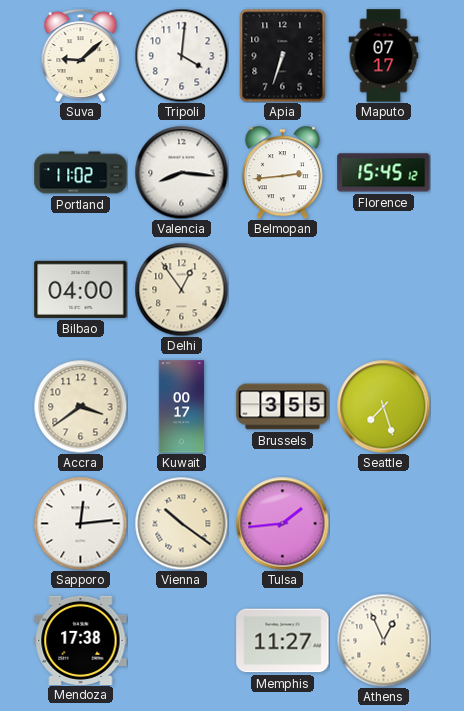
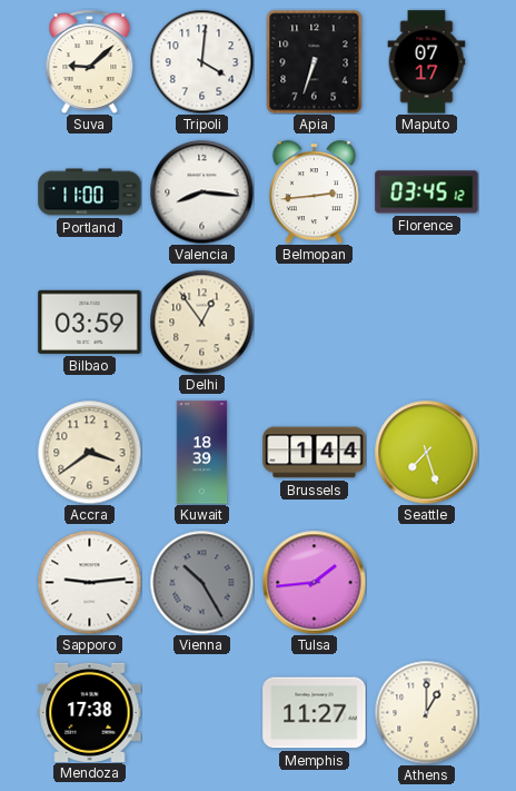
Portland: 11:02 -> 11:00
Florence: 15:45 -> 03:45
Bilbao: 04:00 -> 03:59
Kuwait: 00:17 -> 18:39
Brussels: 3:55 -> 1:44
Sapporo: 12:14 -> 9:14
Vienna: 10:21 -> 10:25
Vienna dial: cream -> grey
Athens: 12:56 -> 1:00
